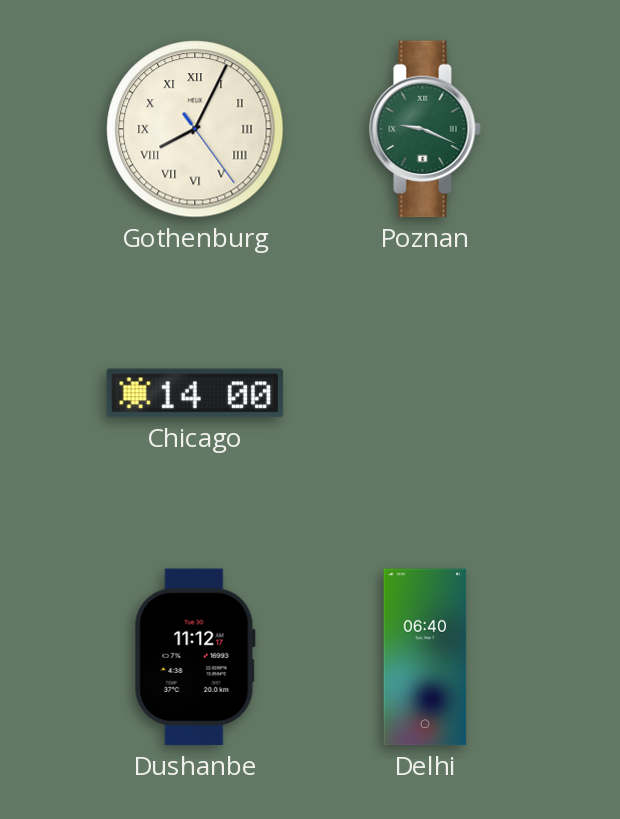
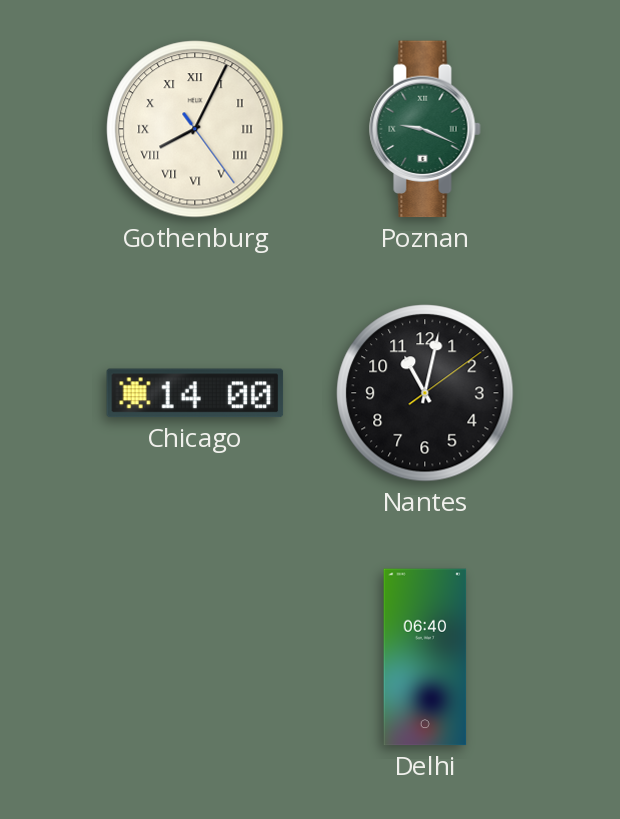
Nantes: none -> 11:02
Dushanbe: 11:12 -> none
